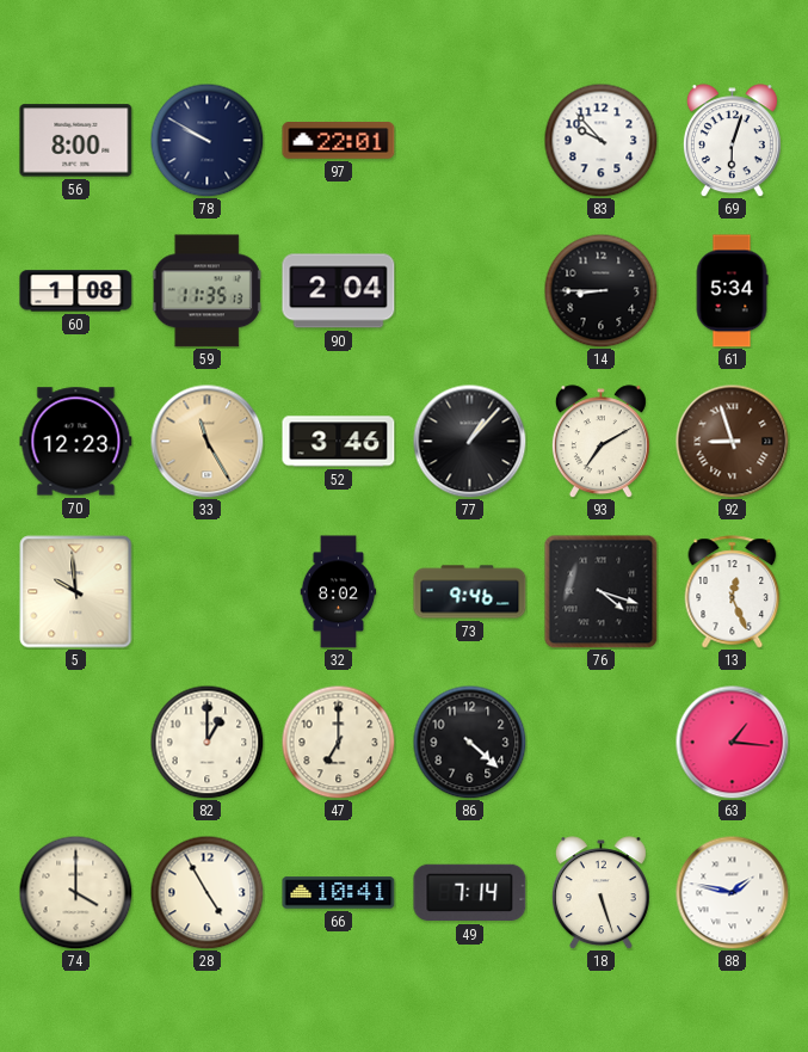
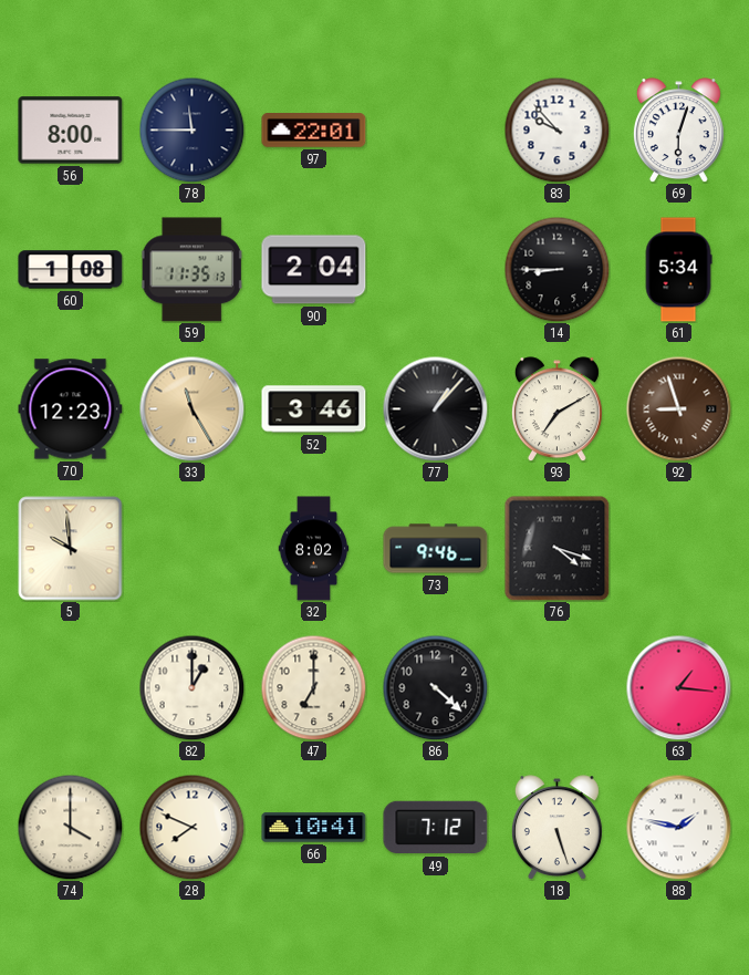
78: 9:50 -> 11:45
13: 12:26 -> none
28: 4:55 -> 7:49
49: 7:14 -> 7:12
